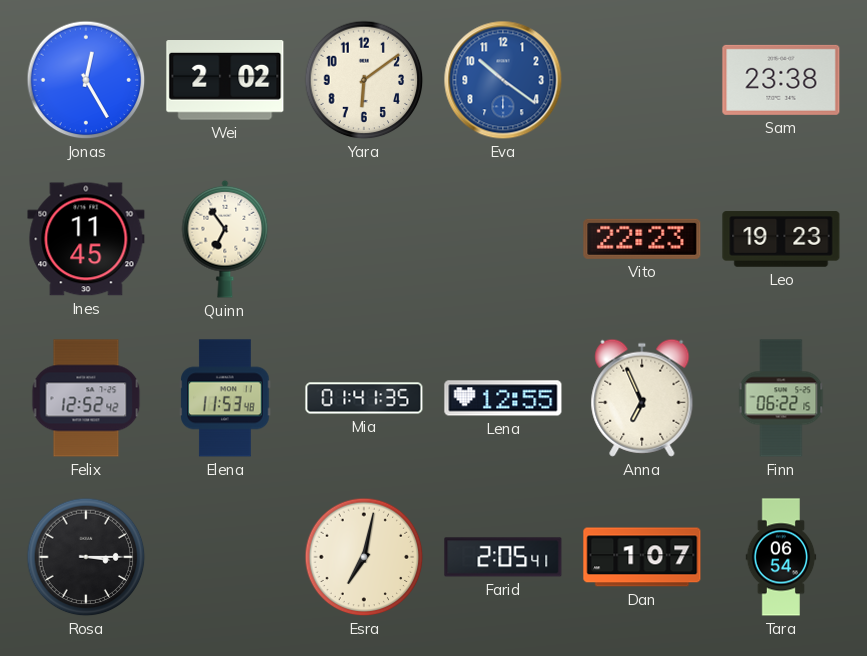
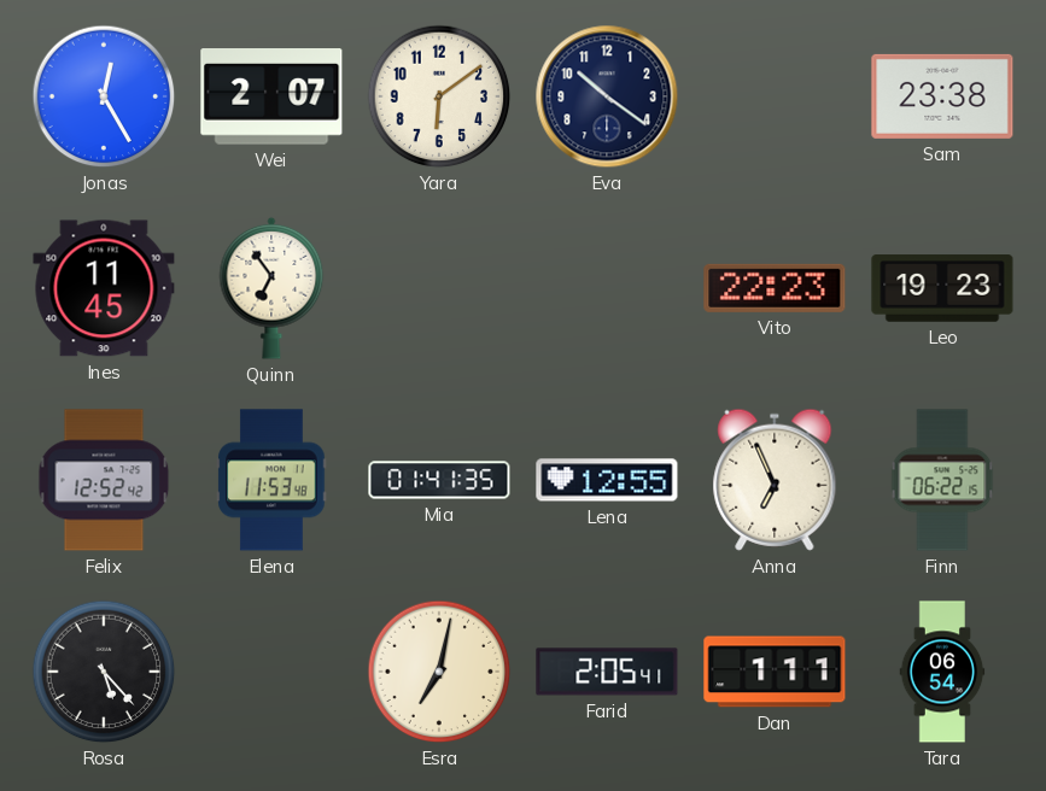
Wei: 2:02 -> 2:07
Eva dial: blue -> navy
Rosa: 3:15 -> 5:23
Dan: 1:07 -> 1:11
